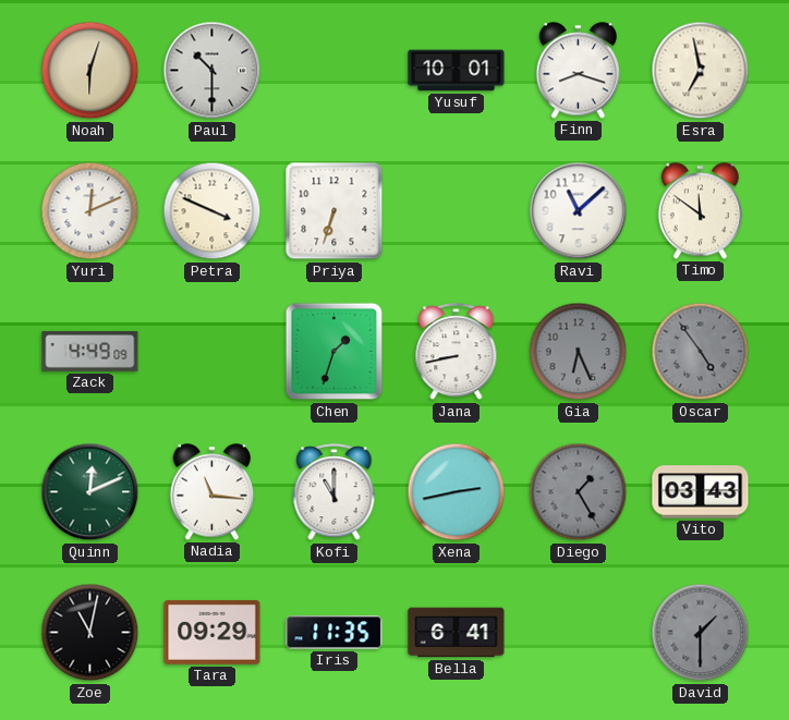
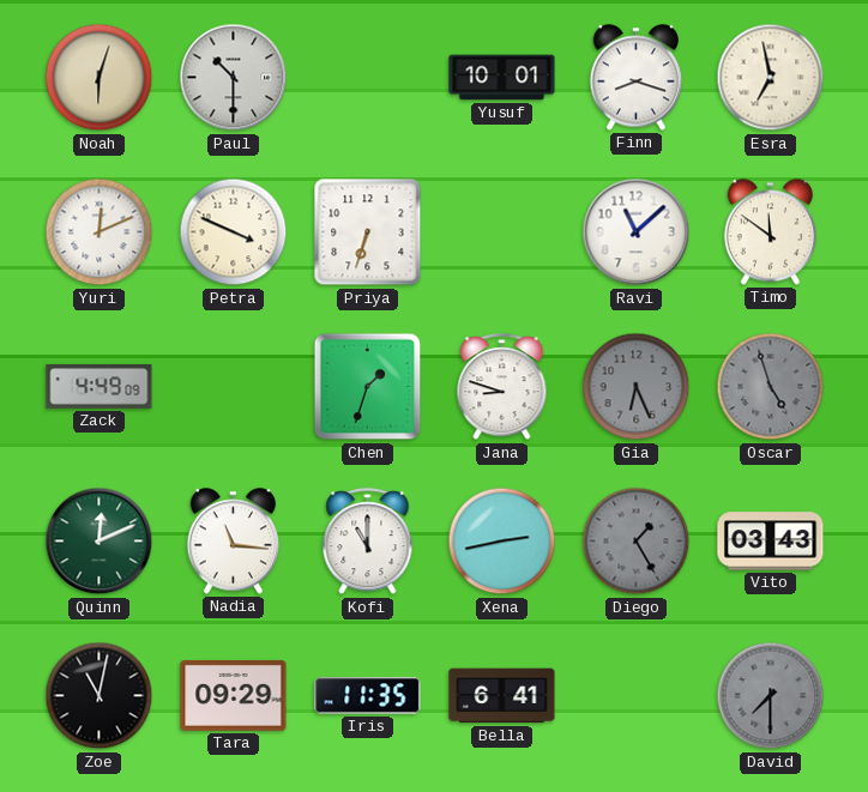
Jana: 8:43 -> 8:48
Oscar: 4:54 -> 4:57
David: 1:30 -> 7:30
